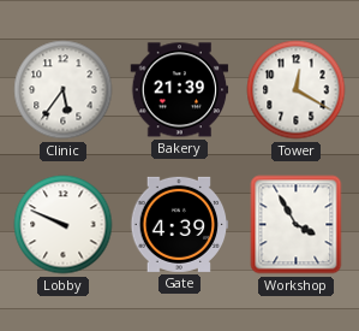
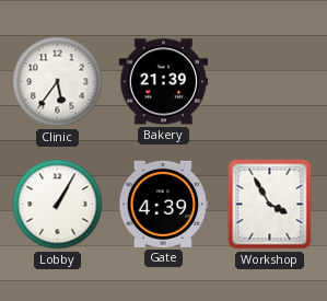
Tower: 12:20 -> none
Lobby: 9:49 -> 1:05
